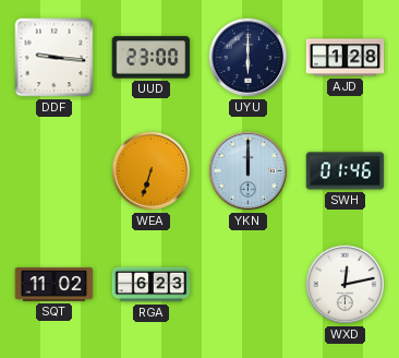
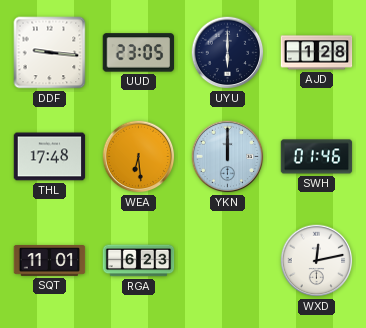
UUD: 23:00 -> 23:05
THL: none -> 17:48
WEA: 6:33 -> 6:29
SQT: 11:02 -> 11:01
